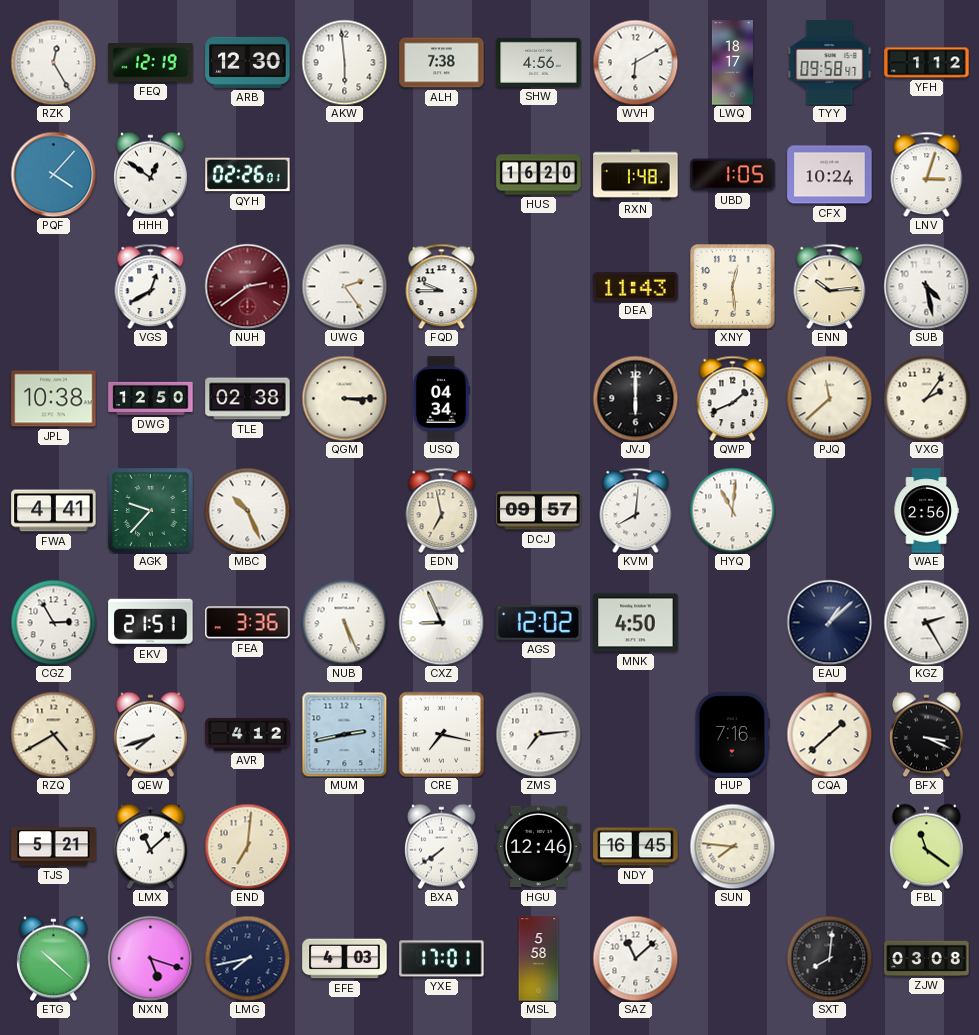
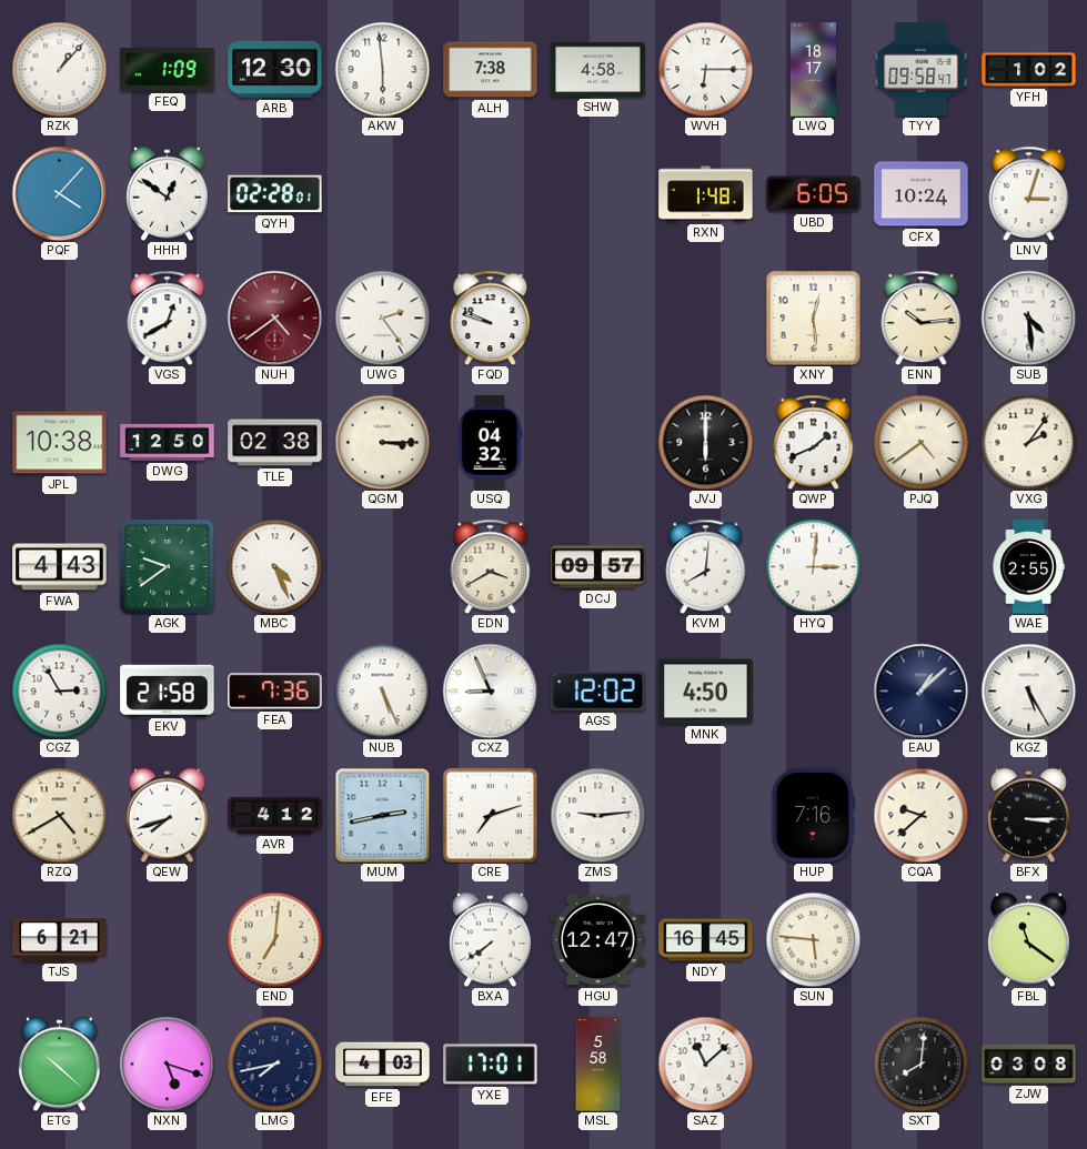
RZK: 12:25 -> 1:07
FEQ: 12:19 -> 1:09
SHW: 4:56 -> 4:58
WVH: 6:10 -> 6:15
YFH: 1:12 -> 1:02
QYH: 02:26 -> 02:28
HUS: 16:20 -> none
UBD: 1:05 -> 6:05
NUH: 2:39 -> 4:39
FQD: 9:45 -> 9:48
DEA: 11:43 -> none
SUB: 4:28 -> 4:29
USQ: 04:34 -> 04:32
PJQ: 11:38 -> 4:39
FWA: 4:41 -> 4:43
AGK: 9:37 -> 9:39
MBC: 10:26 -> 4:26
EDN: 6:58 -> 3:40
HYQ: 11:01 -> 3:01
WAE: 2:56 -> 2:55
EKV: 21:51 -> 21:58
FEA: 3:36 -> 7:36
KGZ: 2:25 -> 5:25
CRE: 7:17 -> 7:12
ZMS: 7:14 -> 9:14
CQA: 1:38 -> 9:38
BFX: 3:19 -> 3:15
TJS: 5:21 -> 6:21
LMX: 11:08 -> none
HGU: 12:46 -> 12:47
SUN: 7:46 -> 5:46
